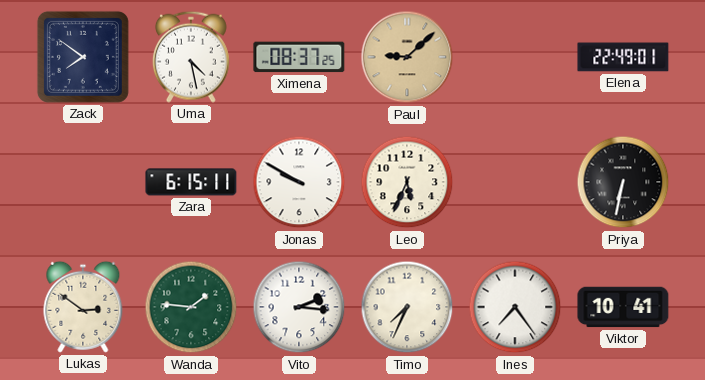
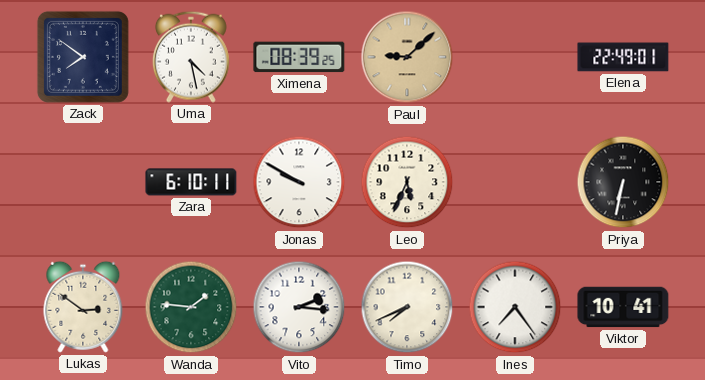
Ximena: 08:37 -> 08:39
Zara: 6:15 -> 6:10
Timo: 7:34 -> 7:41
